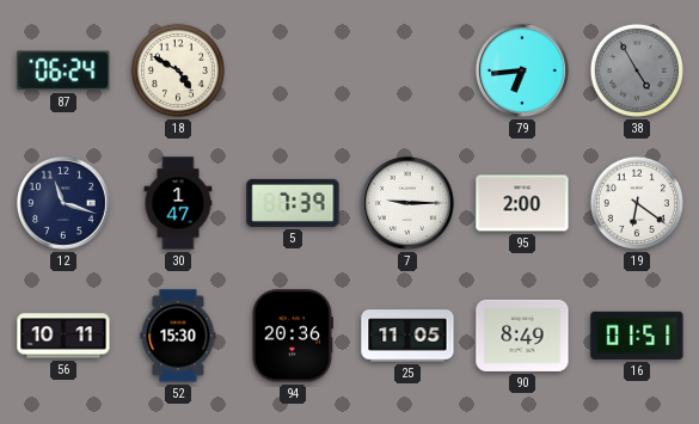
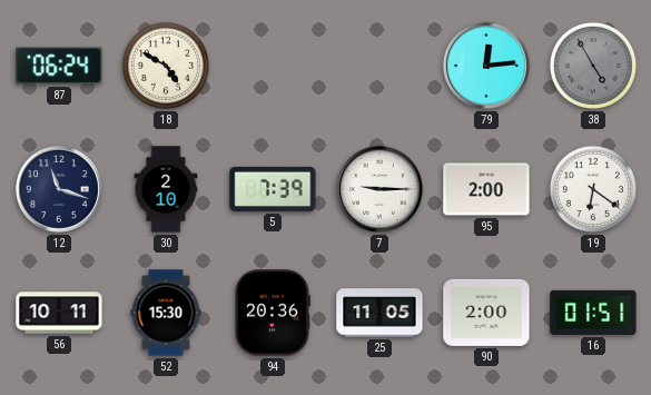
79: 6:44 -> 12:14
30: 1:47 -> 2:10
90: 8:49 -> 2:00
